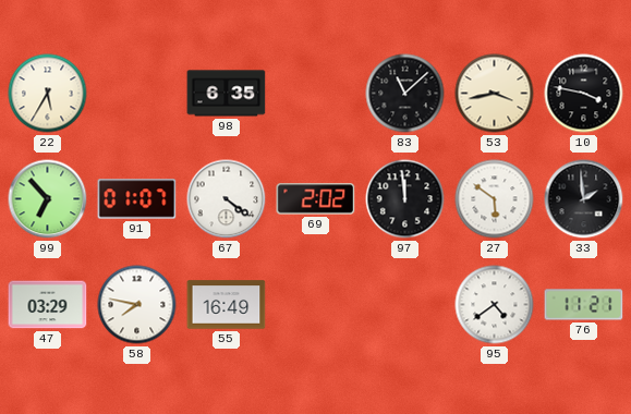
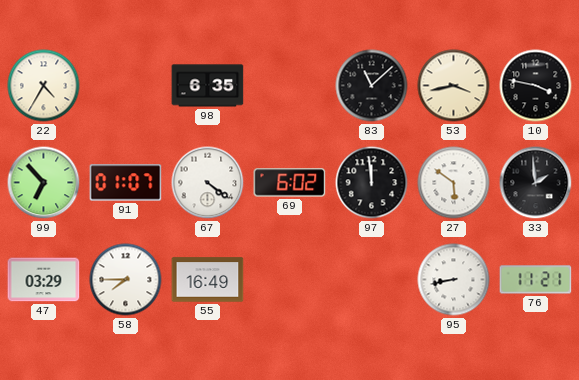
22: 5:35 -> 4:35
69: 2:02 -> 6:02
58: 7:47 -> 7:45
95: 4:39 -> 8:43
